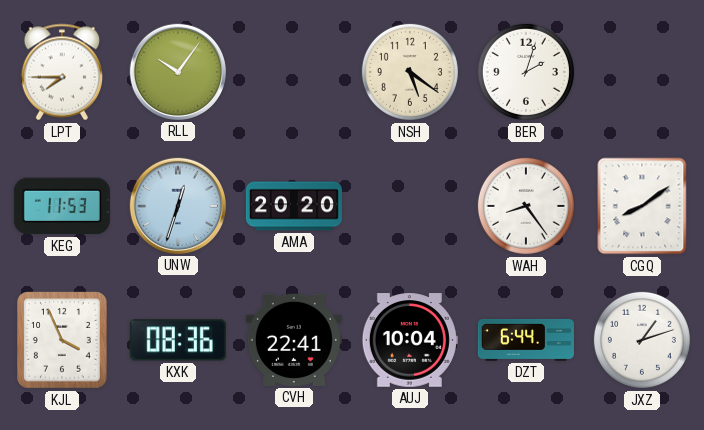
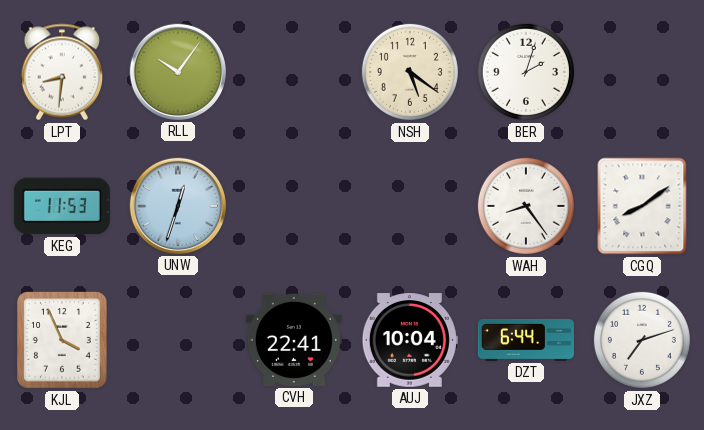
LPT: 7:45 -> 8:31
AMA: 20:20 -> none
KXK: 08:36 -> none
JXZ: 1:12 -> 7:12
